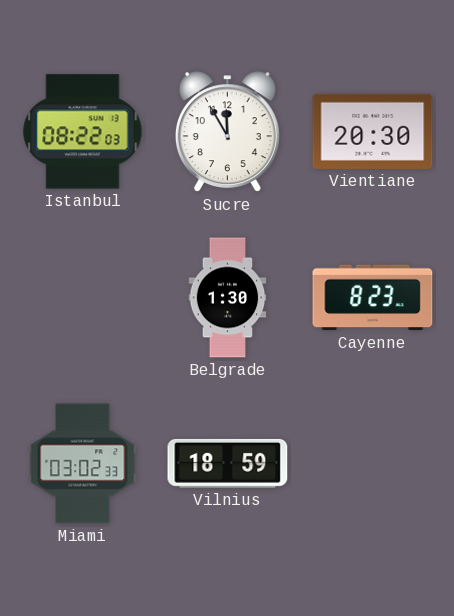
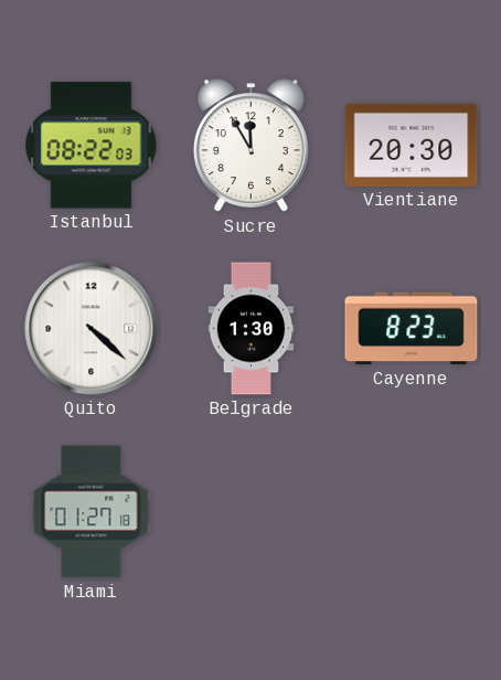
Quito: none -> 4:22
Miami: 03:02 -> 01:27
Vilnius: 18:59 -> none
